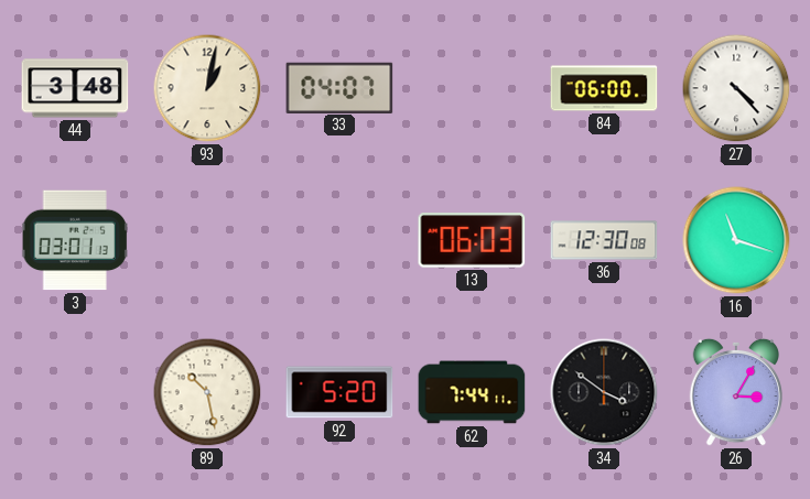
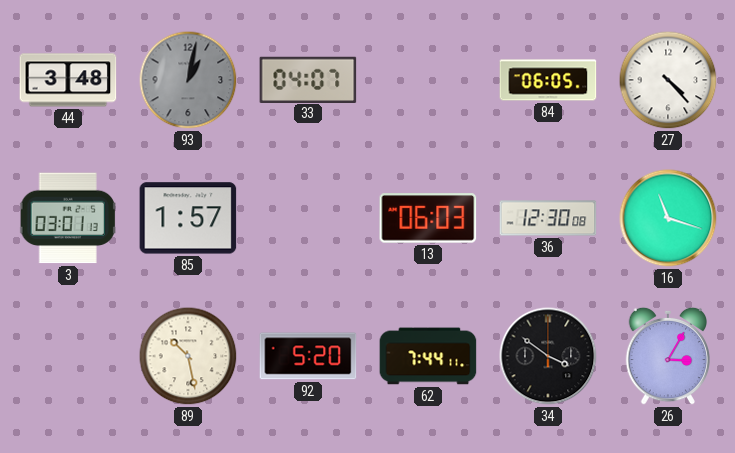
93 dial: cream -> grey
84: 06:00 -> 06:05
85: none -> 1:57
